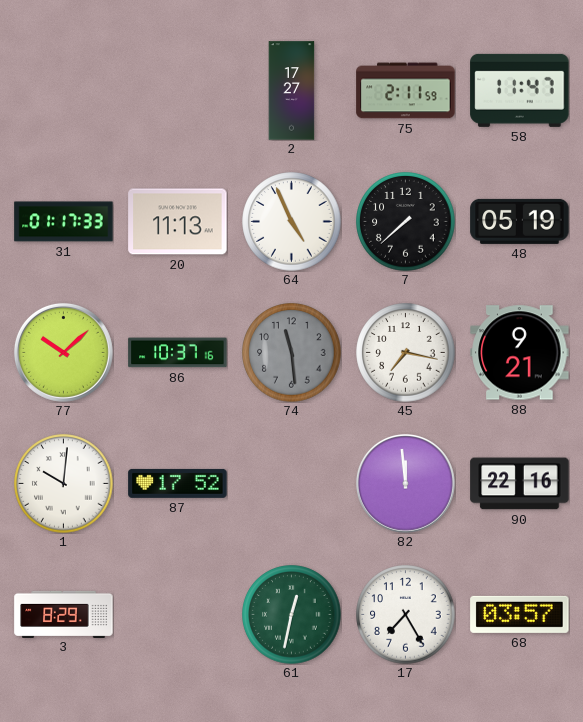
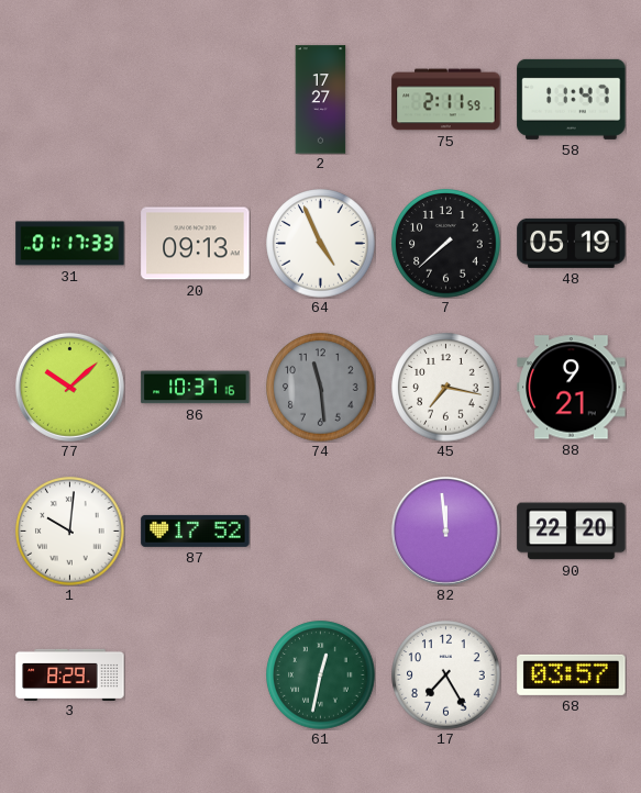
20: 11:13 -> 09:13
90: 22:16 -> 22:20
